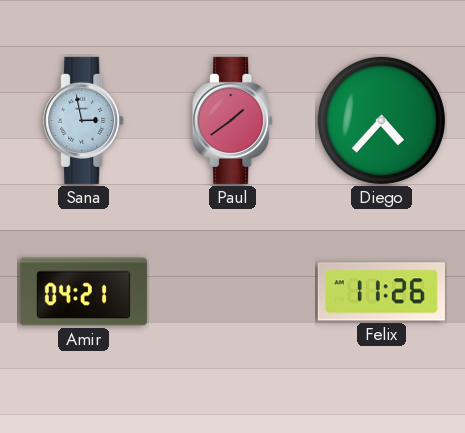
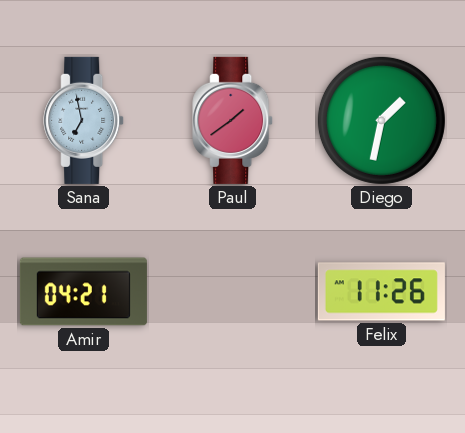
Sana: 2:58 -> 6:58
Diego: 4:37 -> 1:32
